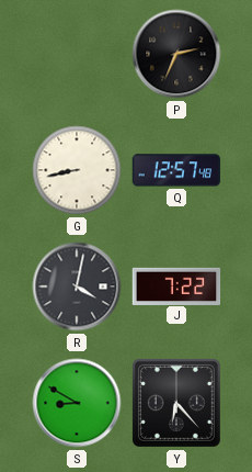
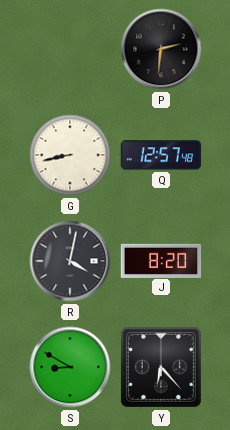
P: 2:34 -> 2:31
J: 7:22 -> 8:20
